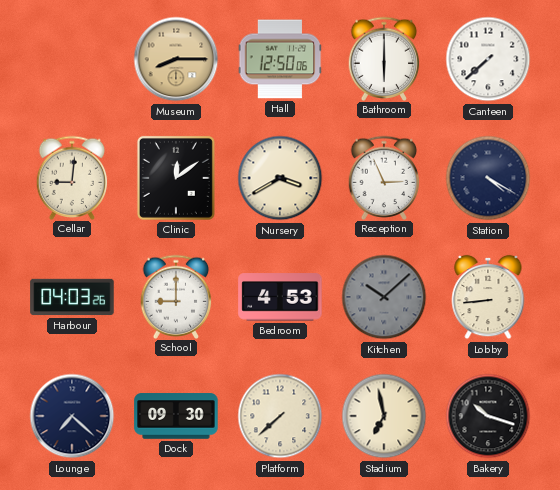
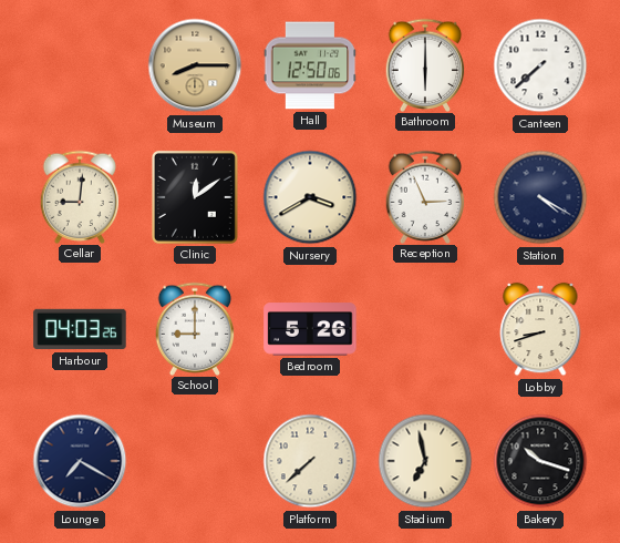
Bedroom: 4:53 -> 5:26
Kitchen: 10:08 -> none
Lobby: 8:44 -> 8:42
Lounge: 7:22 -> 7:20
Dock: 09:30 -> none
